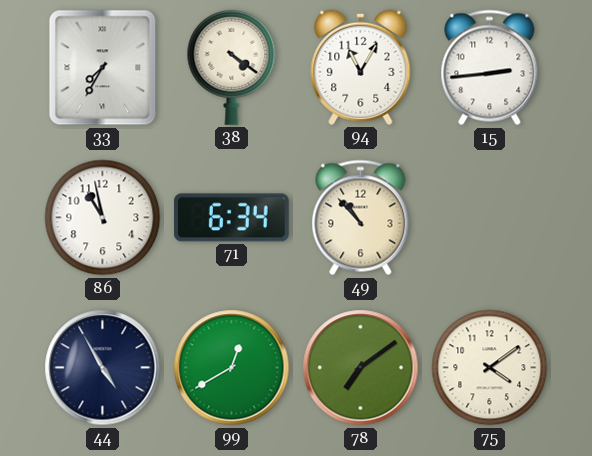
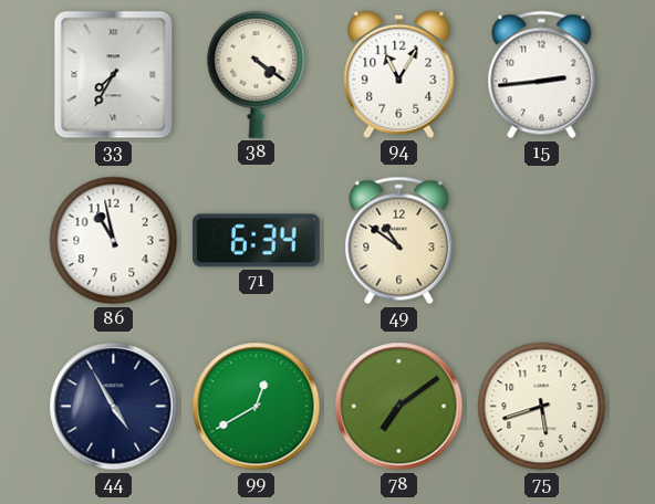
49: 10:53 -> 10:51
75: 4:09 -> 5:42
